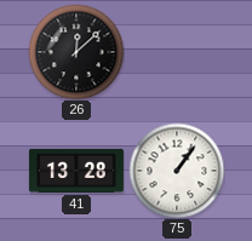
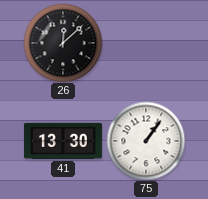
41: 13:28 -> 13:30
